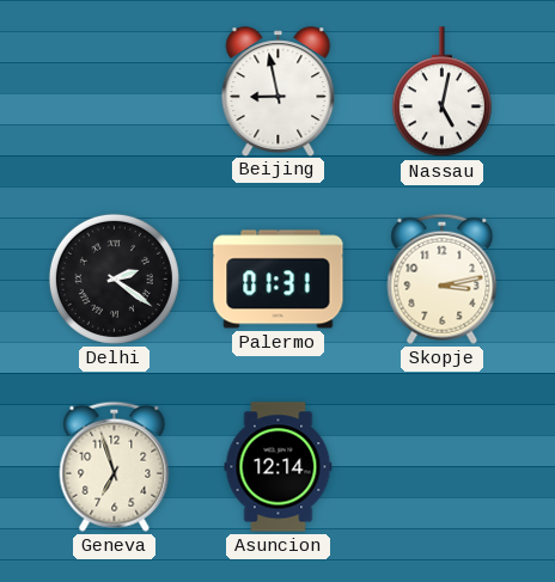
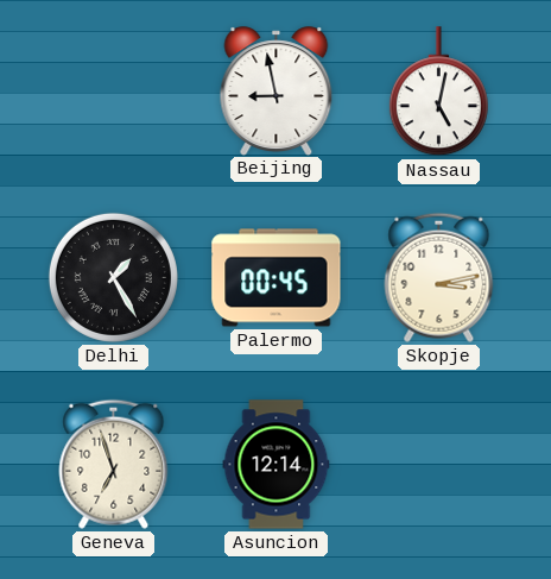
Delhi: 2:21 -> 1:25
Palermo: 01:31 -> 00:45
